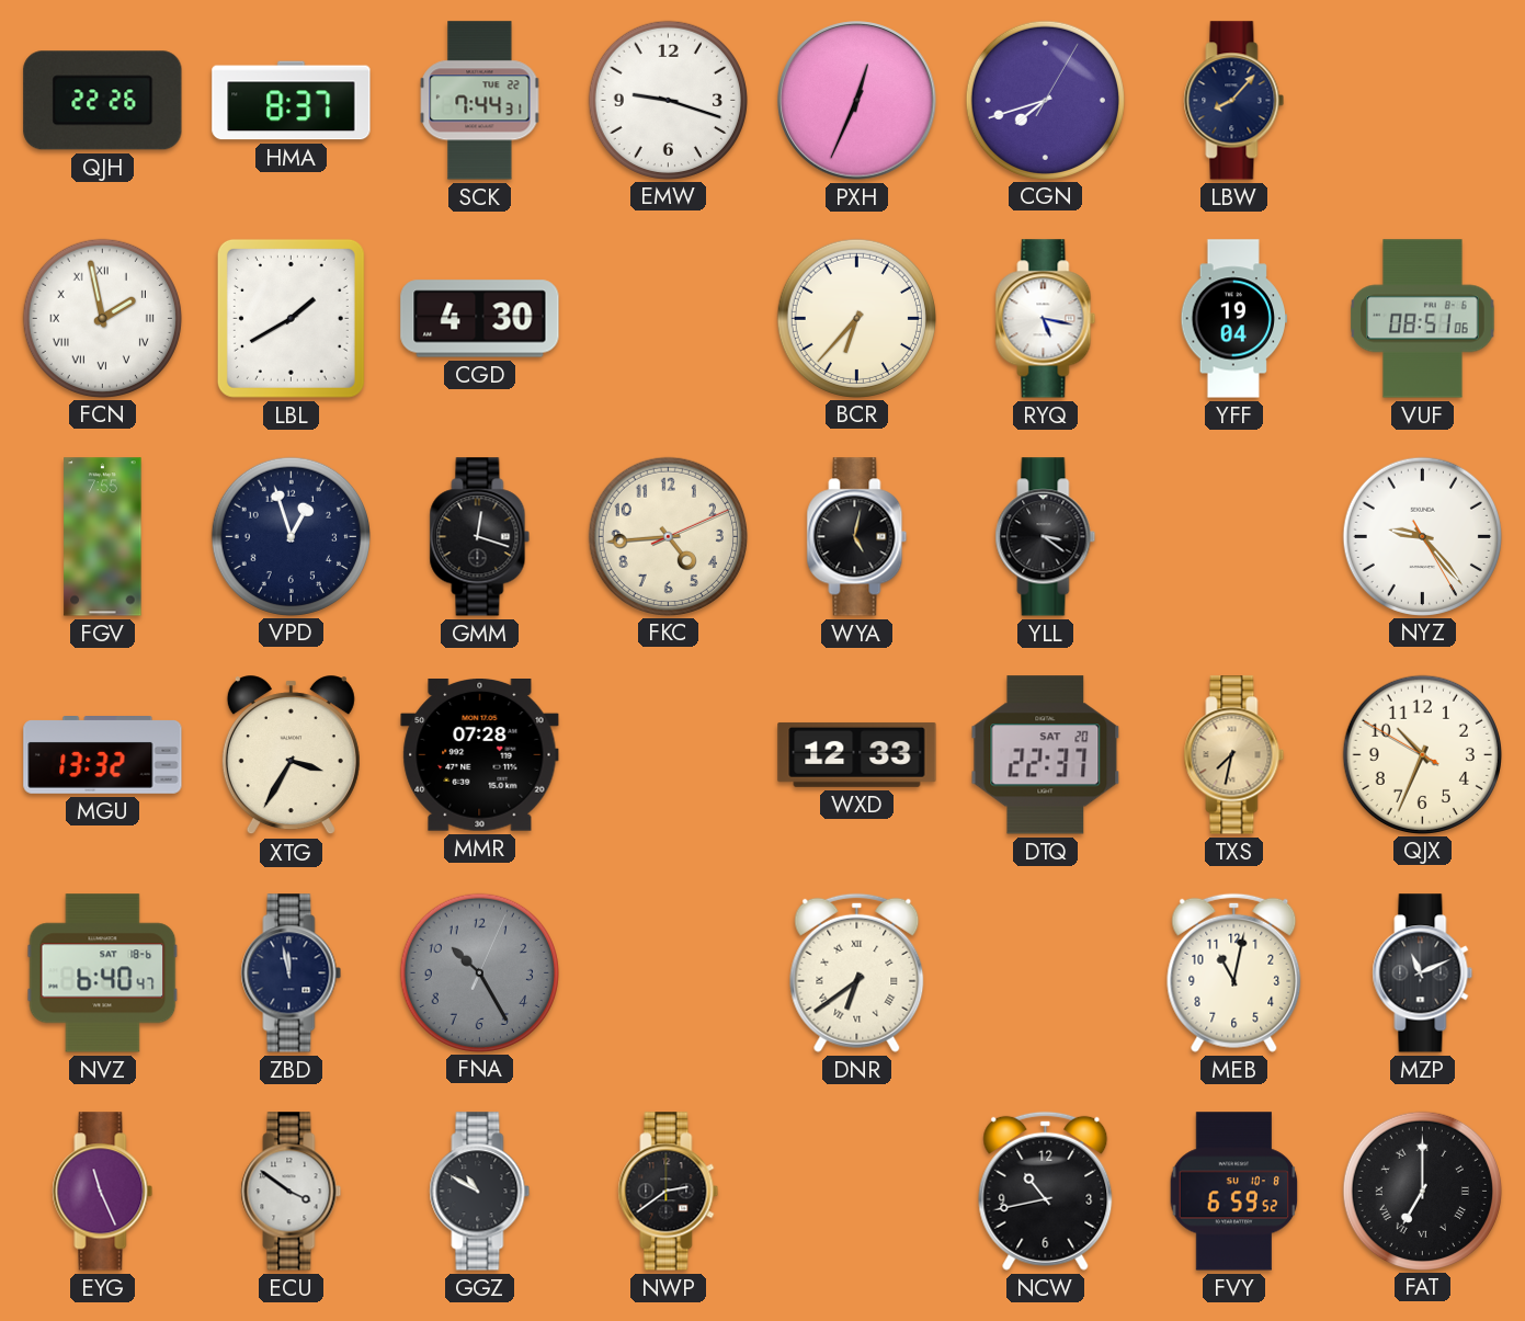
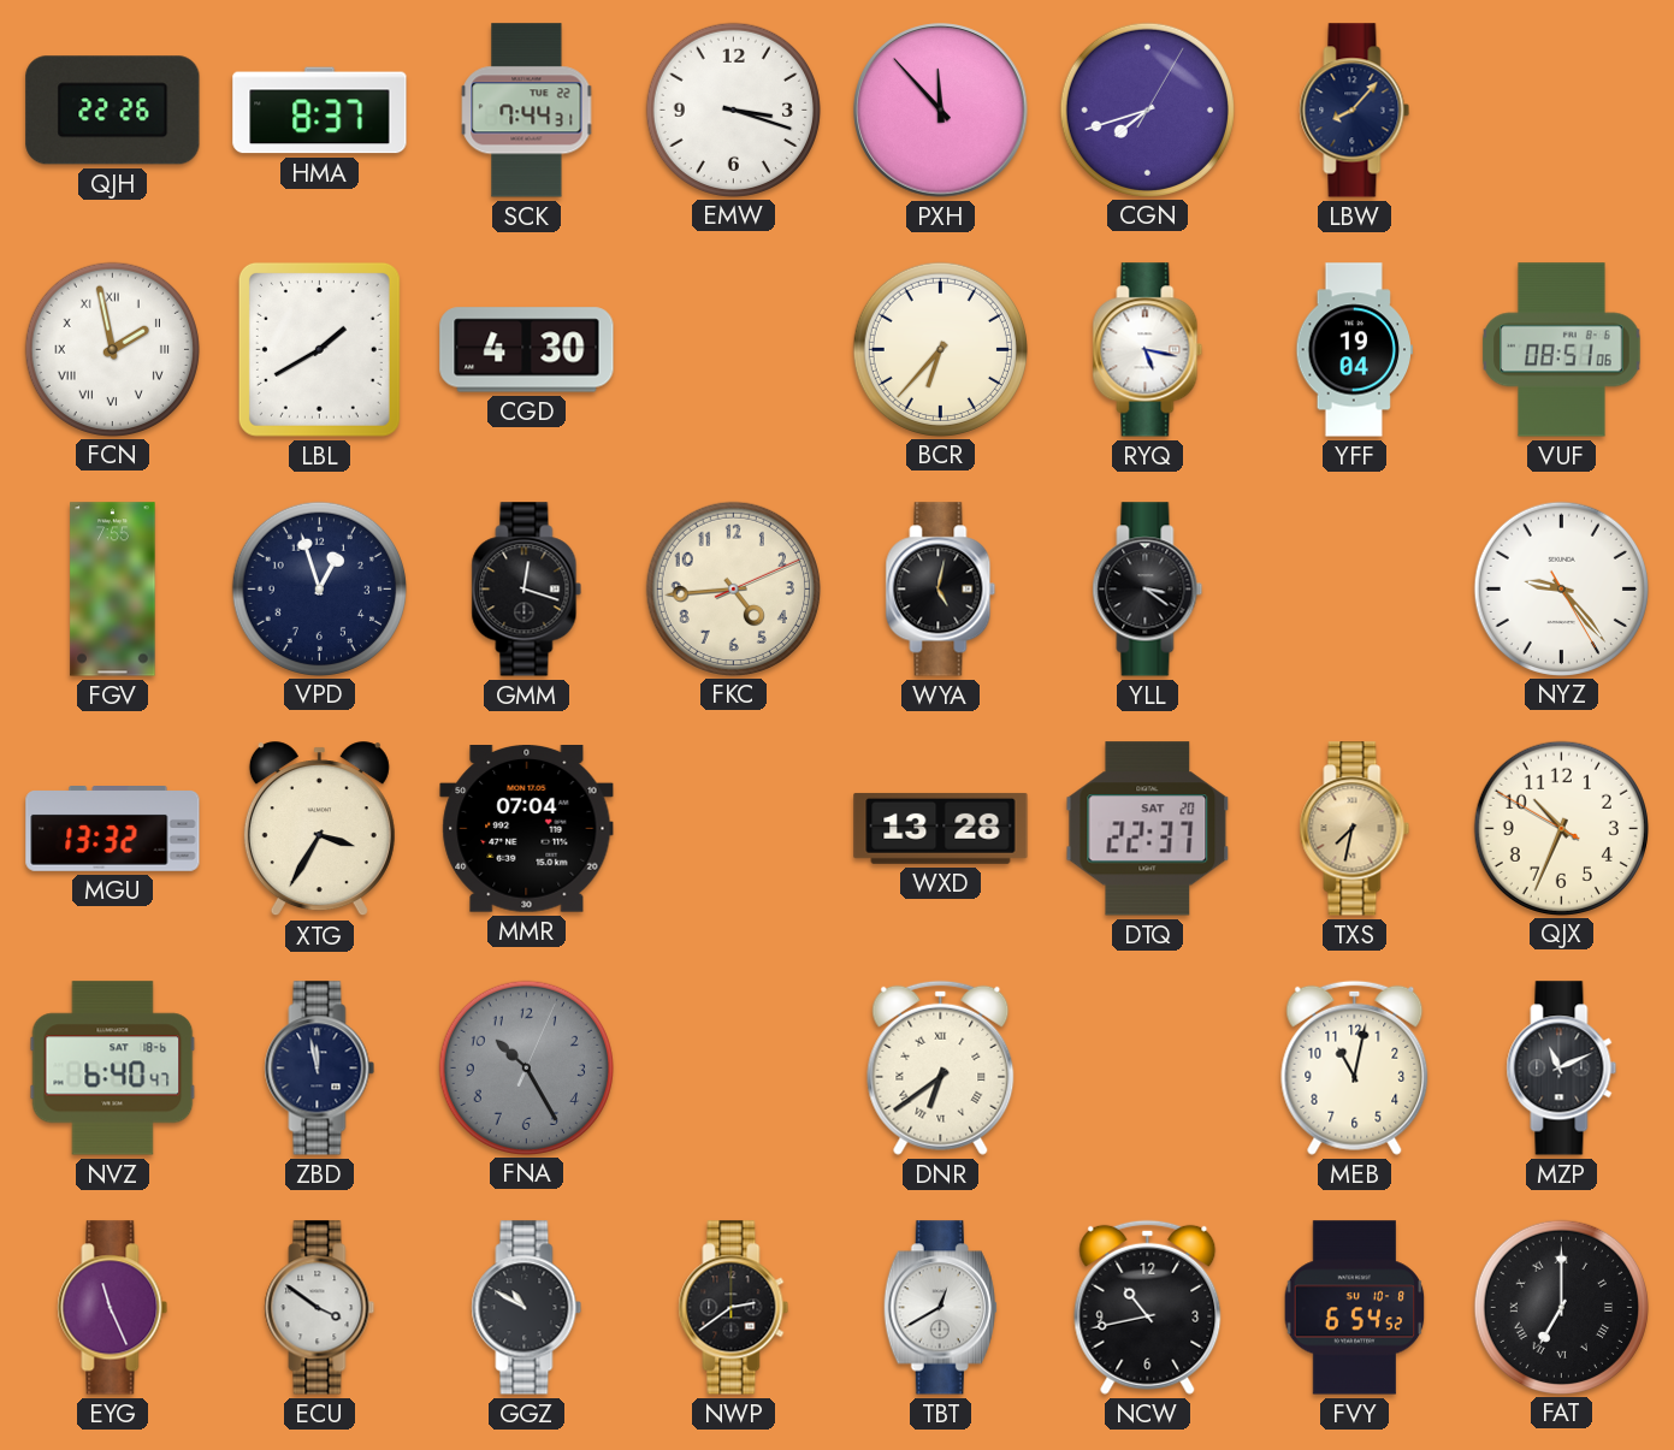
EMW: 9:18 -> 3:18
PXH: 12:34 -> 11:53
MMR: 07:28 -> 07:04
WXD: 12:33 -> 13:28
TBT: none -> 12:40
FVY: 6:59 -> 6:54
